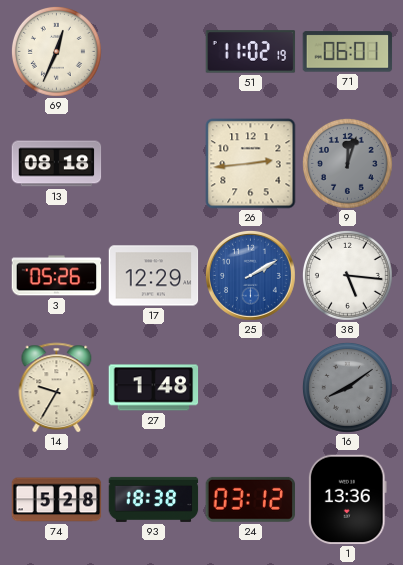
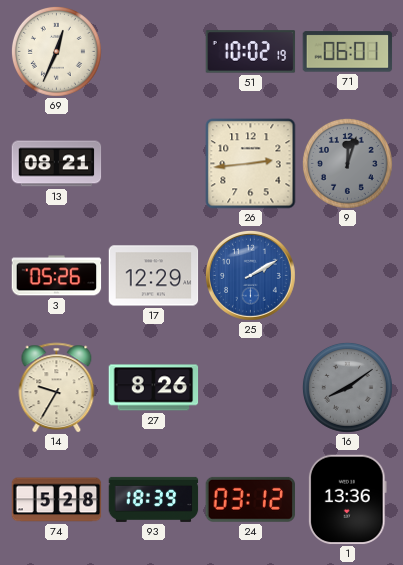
51: 11:02 -> 10:02
13: 08:18 -> 08:21
38: 5:16 -> none
27: 1:48 -> 8:26
93: 18:38 -> 18:39
